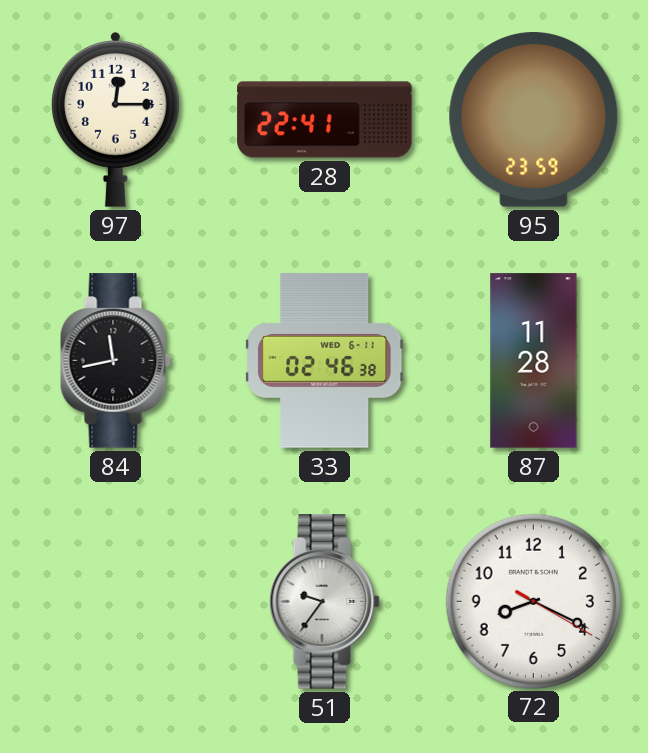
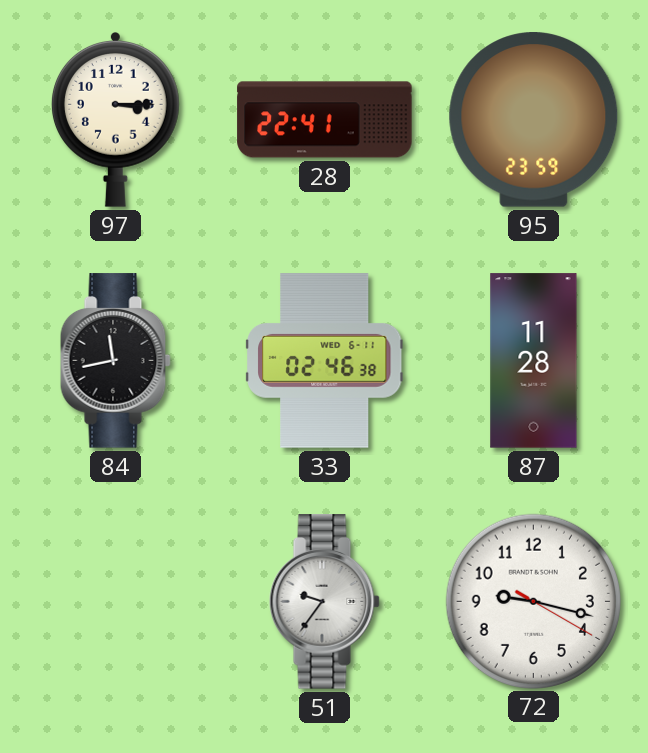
97: 12:15 -> 3:15
72: 8:19 -> 9:17
